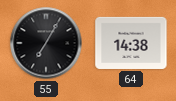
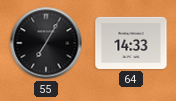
64: 14:38 -> 14:33
